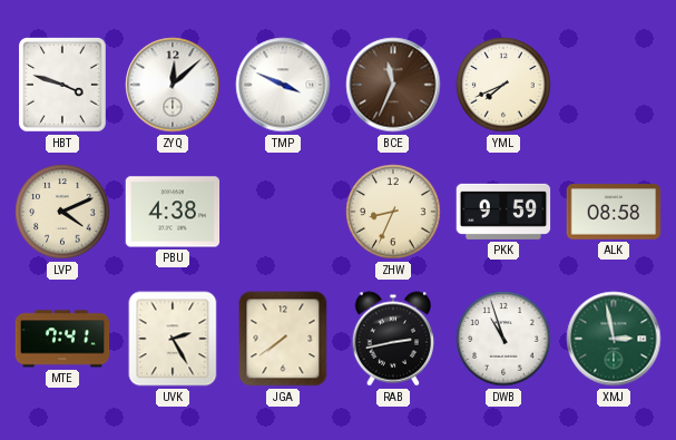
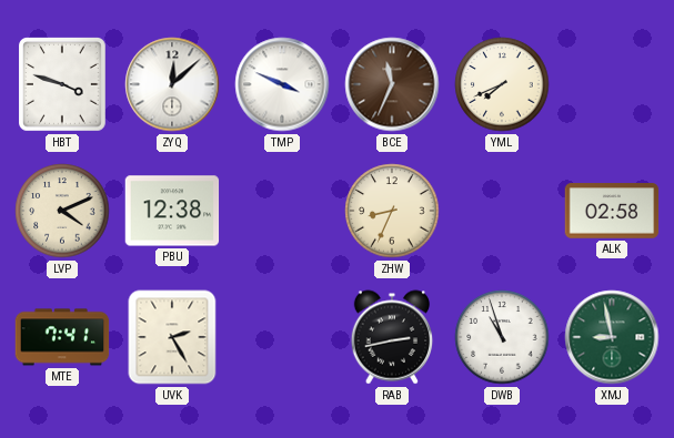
PBU: 4:38 -> 12:38
PKK: 9:59 -> none
ALK: 08:58 -> 02:58
JGA: 7:39 -> none
XMJ: 2:58 -> 8:58
